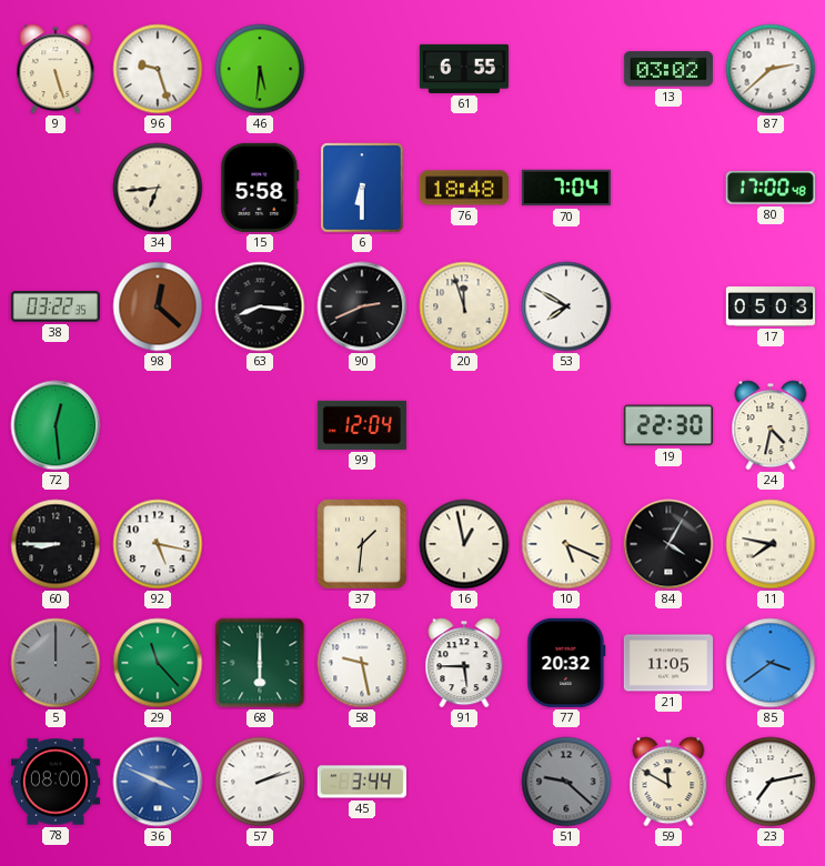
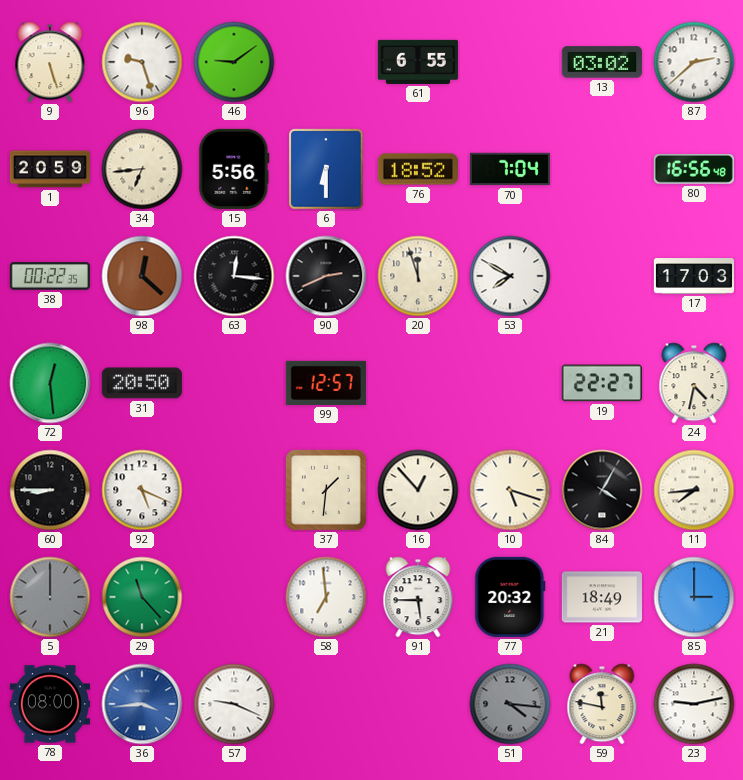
46: 5:31 -> 9:09
1: none -> 20:59
15: 5:58 -> 5:56
76: 18:48 -> 18:52
80: 17:00 -> 16:56
38: 03:22 -> 00:22
63: 8:16 -> 12:16
17: 05:03 -> 17:03
31: none -> 20:50
99: 12:04 -> 12:57
19: 22:30 -> 22:27
92: 5:17 -> 5:19
16: 12:58 -> 12:53
10: 5:19 -> 5:18
11: 7:47 -> 7:44
68: 6:00 -> none
58: 9:28 -> 6:59
21: 11:05 -> 18:49
85: 3:39 -> 3:00
36: 3:49 -> 3:44
57: 2:12 -> 9:19
45: 3:44 -> none
51: 9:22 -> 4:16
59: 11:50 -> 11:47
23: 7:13 -> 9:13
